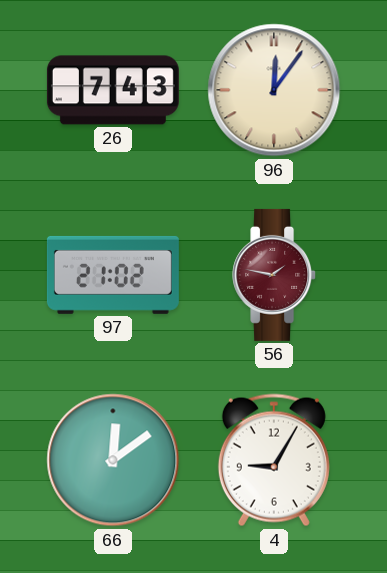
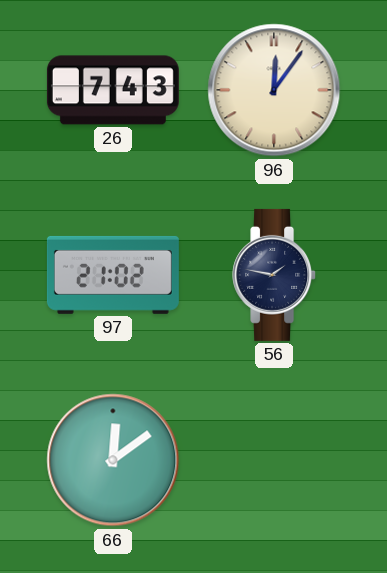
56 dial: burgundy -> navy
4: 9:05 -> none
